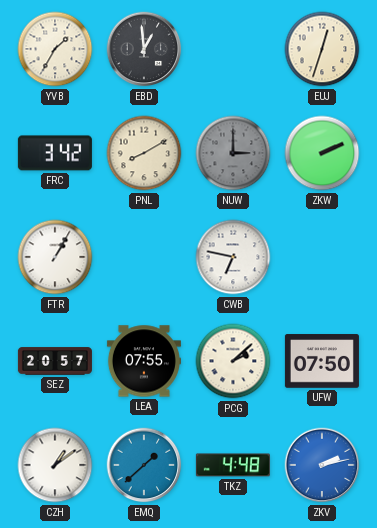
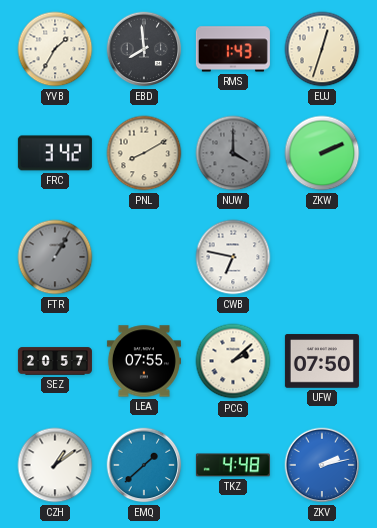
EBD: 12:59 -> 7:59
RMS: none -> 1:43
NUW: 3:00 -> 4:00
FTR dial: white -> grey
